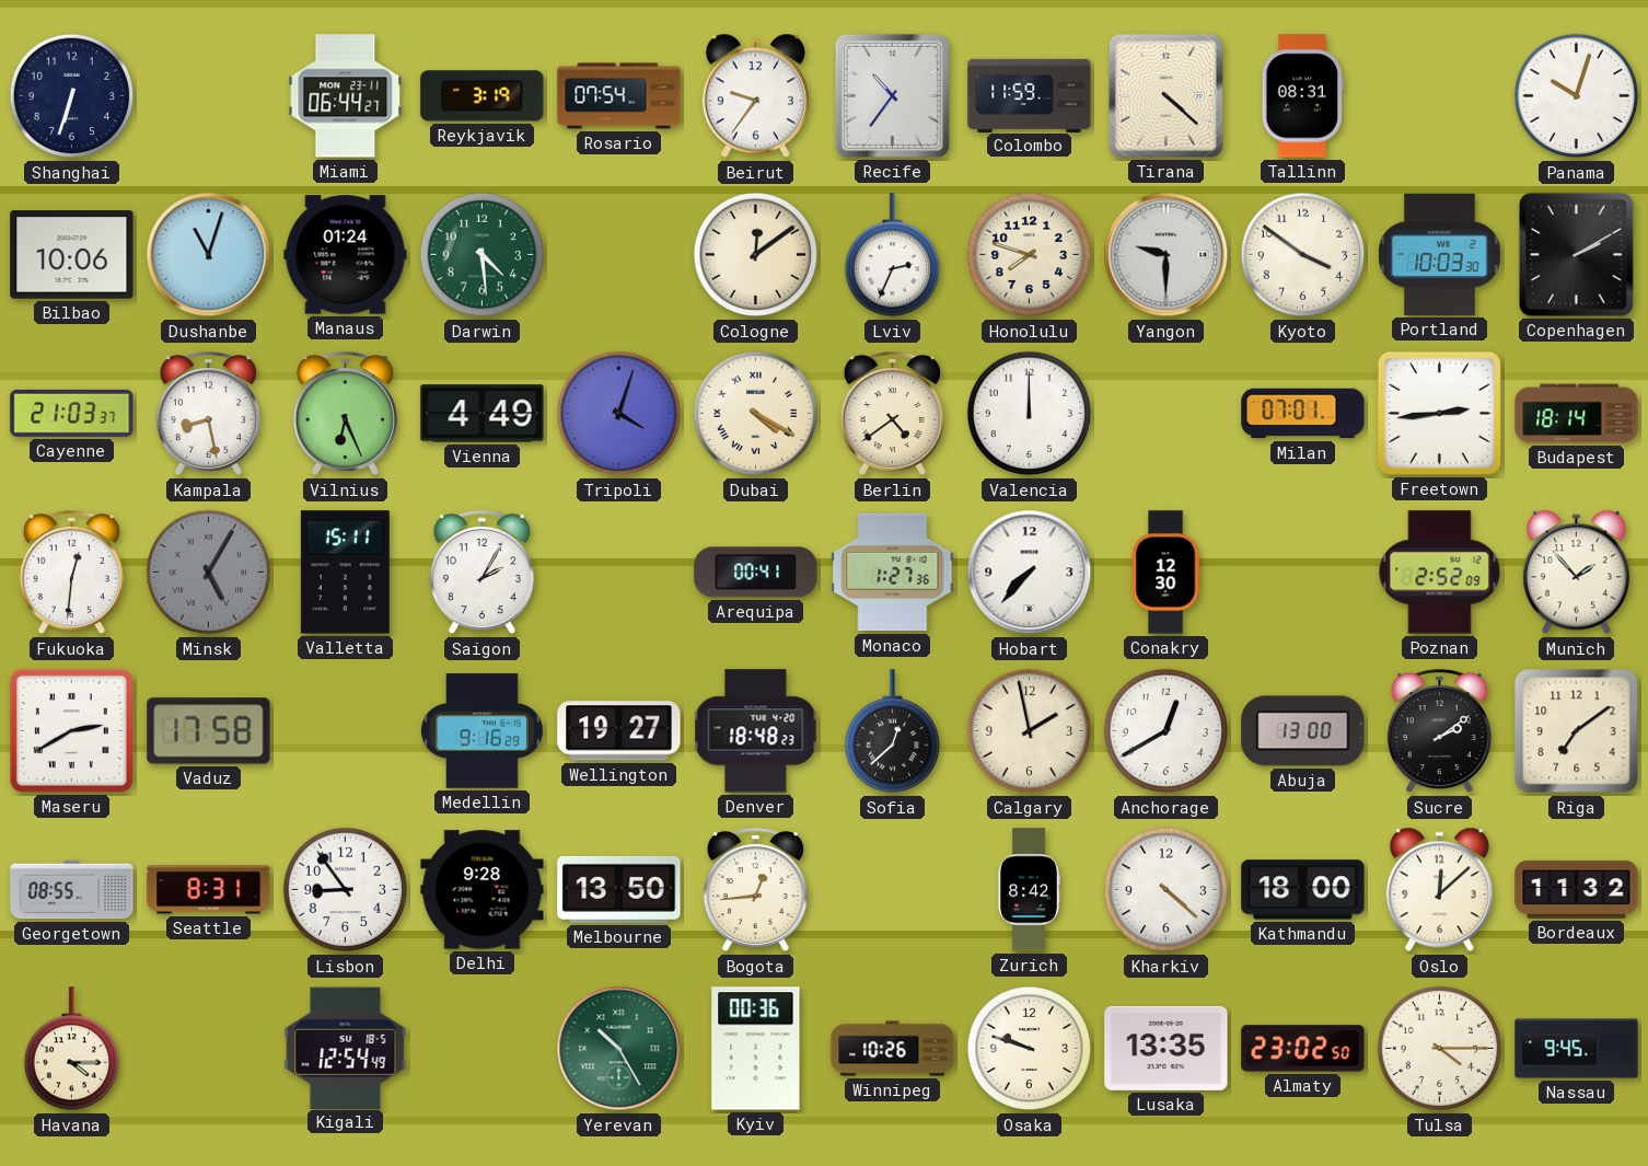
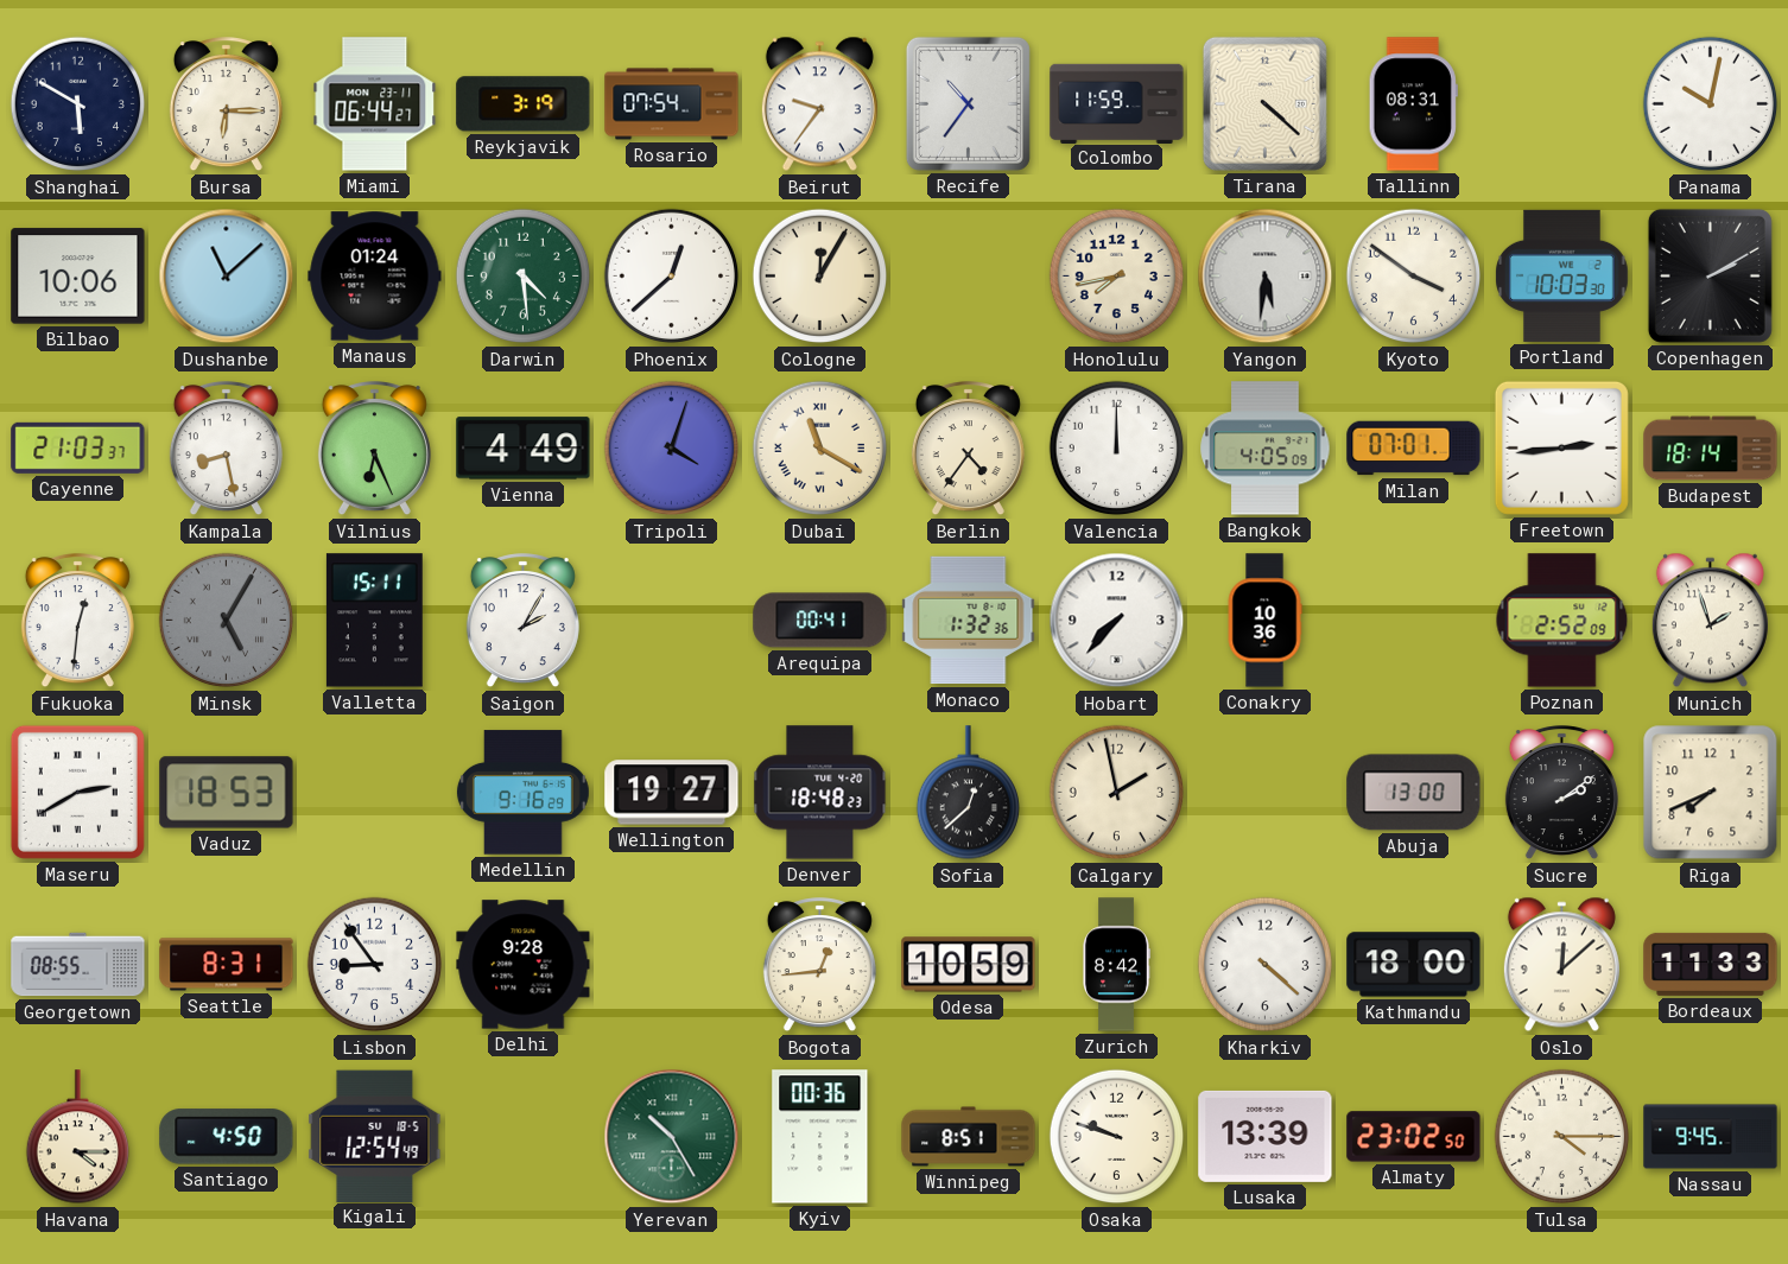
Shanghai: 6:33 -> 5:50
Bursa: none -> 6:15
Panama: 10:03 -> 10:02
Dushanbe: 11:03 -> 11:08
Phoenix: none -> 12:38
Cologne: 12:09 -> 12:05
Lviv: 2:34 -> none
Honolulu: 7:48 -> 7:43
Yangon: 9:30 -> 5:31
Dubai: 4:20 -> 11:20
Berlin: 4:39 -> 4:36
Bangkok: none -> 4:05
Monaco: 1:27 -> 1:32
Conakry: 12:30 -> 10:36
Munich: 1:53 -> 1:57
Vaduz: 17:58 -> 18:53
Anchorage: 12:40 -> none
Riga: 7:09 -> 7:41
Melbourne: 13:50 -> none
Odesa: none -> 10:59
Bordeaux: 11:32 -> 11:33
Santiago: none -> 4:50
Winnipeg: 10:26 -> 8:51
Lusaka: 13:35 -> 13:39
